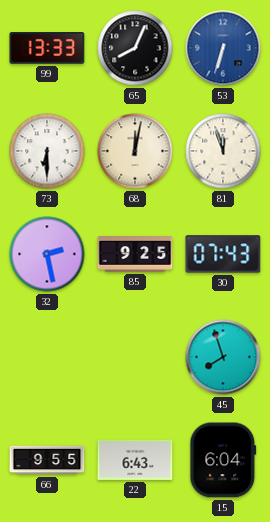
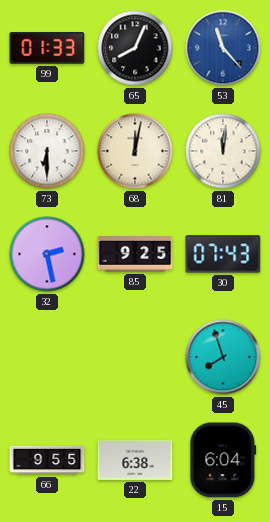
99: 13:33 -> 01:33
53: 6:33 -> 11:23
81: 11:57 -> 12:01
22: 6:43 -> 6:38
